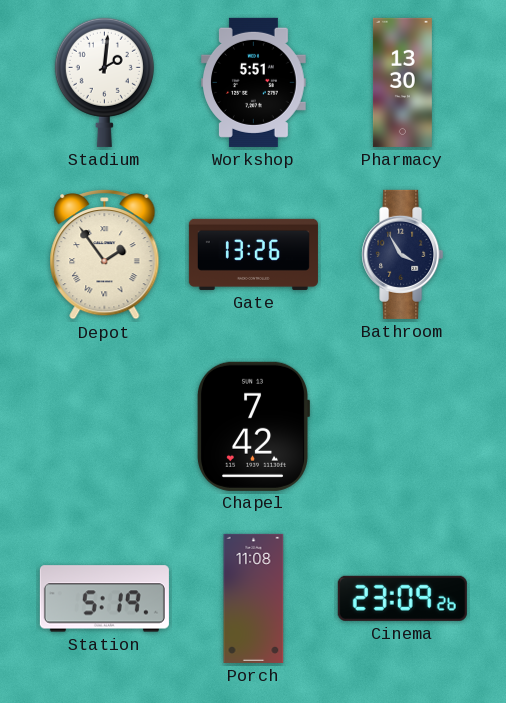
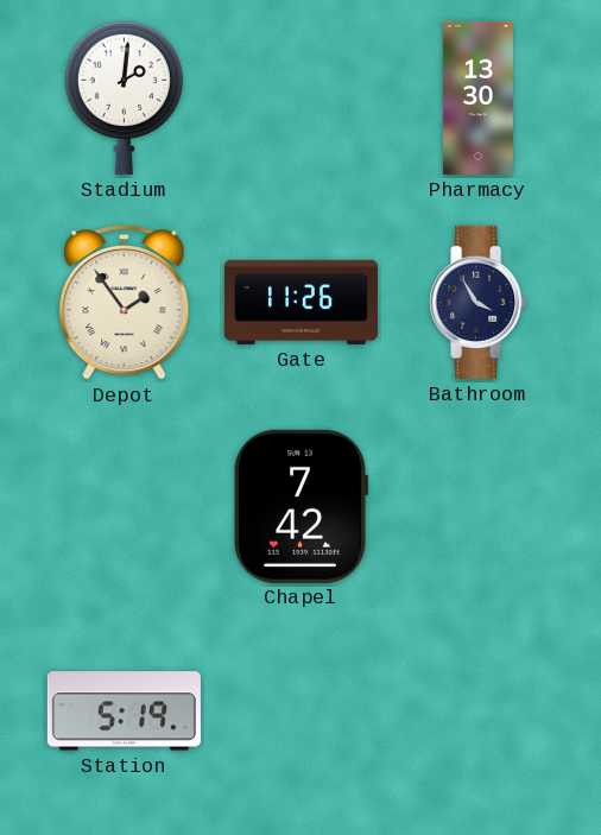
Workshop: 5:51 -> none
Gate: 13:26 -> 11:26
Porch: 11:08 -> none
Cinema: 23:09 -> none
